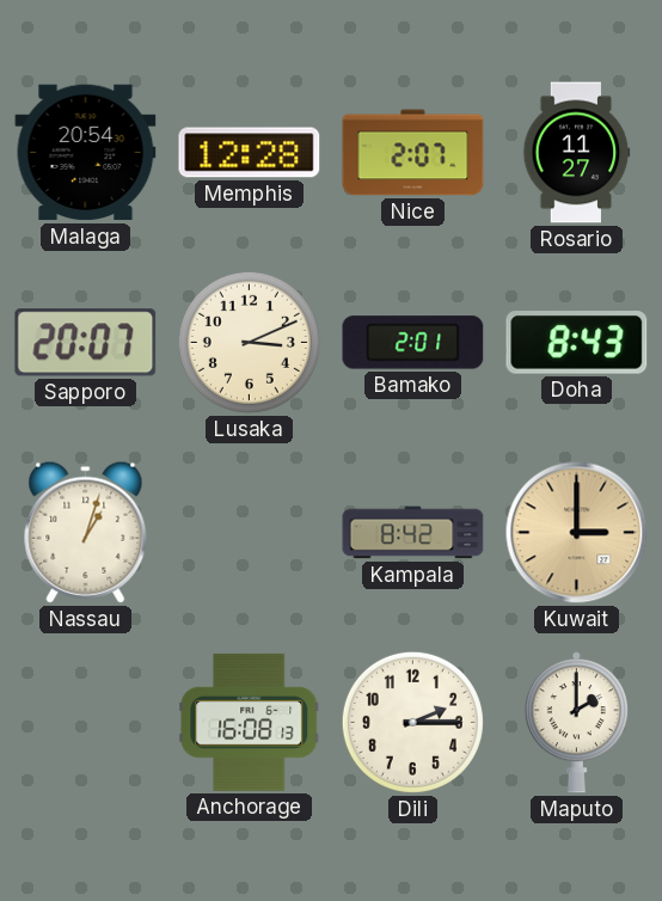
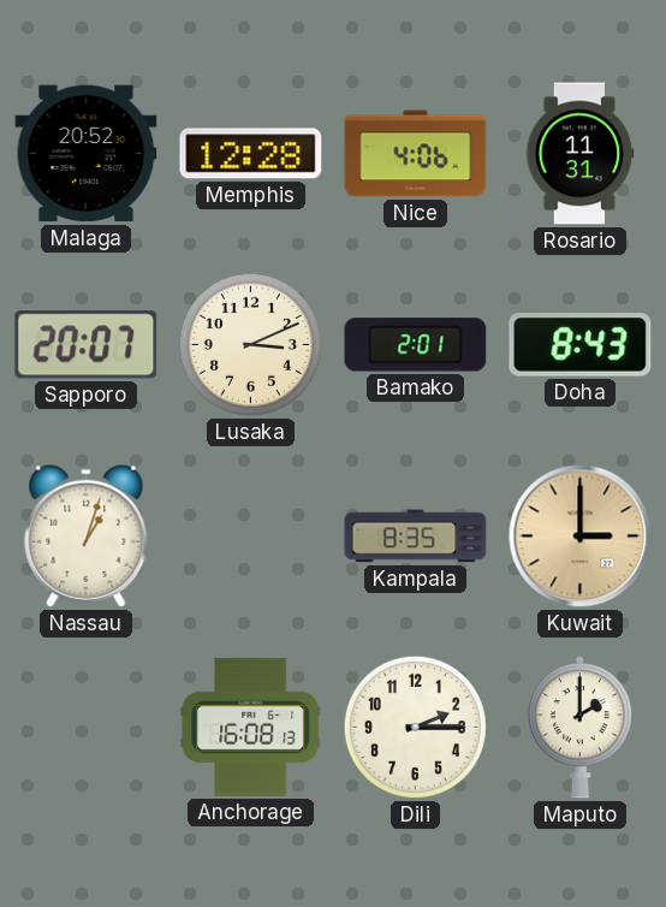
Malaga: 20:54 -> 20:52
Nice: 2:07 -> 4:06
Rosario: 11:27 -> 11:31
Kampala: 8:42 -> 8:35
